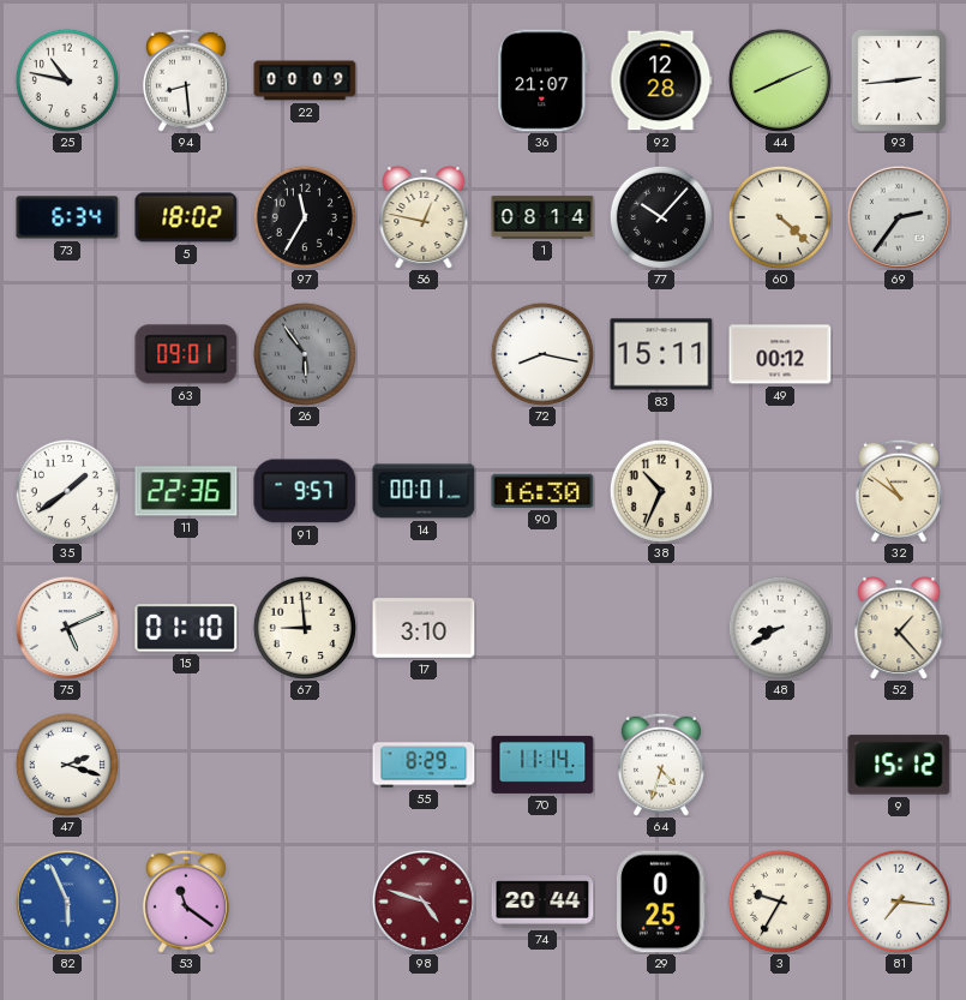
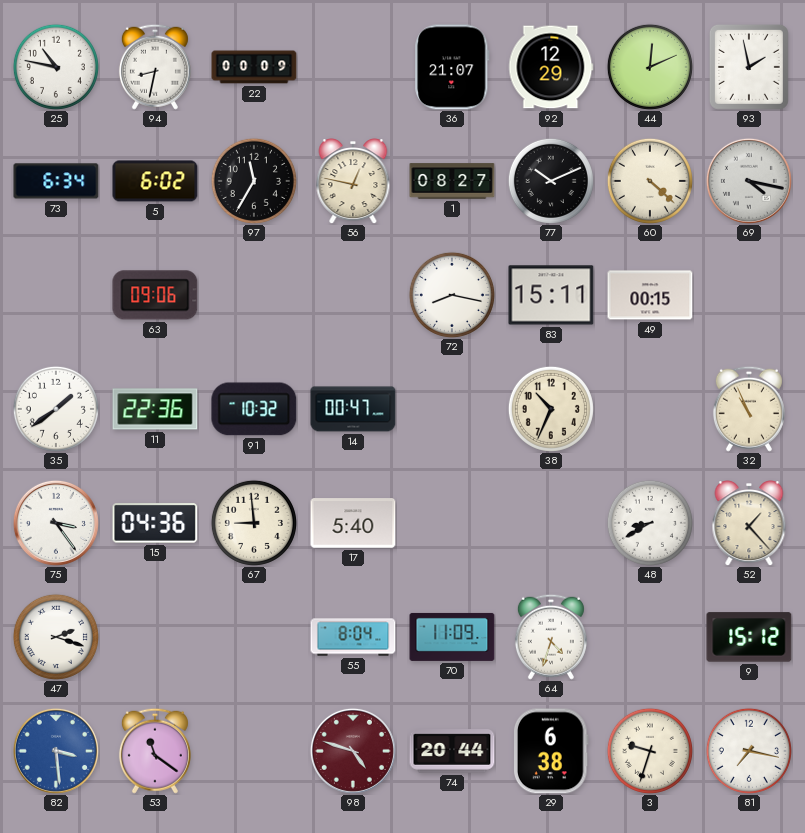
94: 8:29 -> 8:32
92: 12:28 -> 12:29
44: 8:11 -> 12:11
93: 2:44 -> 1:58
5: 18:02 -> 6:02
1: 08:14 -> 08:27
77: 10:07 -> 10:11
69: 2:36 -> 4:17
63: 09:01 -> 09:06
26: 5:54 -> none
49: 00:12 -> 00:15
91: 9:57 -> 10:32
14: 00:01 -> 00:47
90: 16:30 -> none
32: 10:51 -> 10:56
75: 5:11 -> 3:24
15: 01:10 -> 04:36
17: 3:10 -> 5:40
55: 8:29 -> 8:04
70: 11:14 -> 11:09
82: 5:56 -> 3:29
29: 0:25 -> 6:38
3: 9:35 -> 9:33
81: 7:16 -> 7:17
